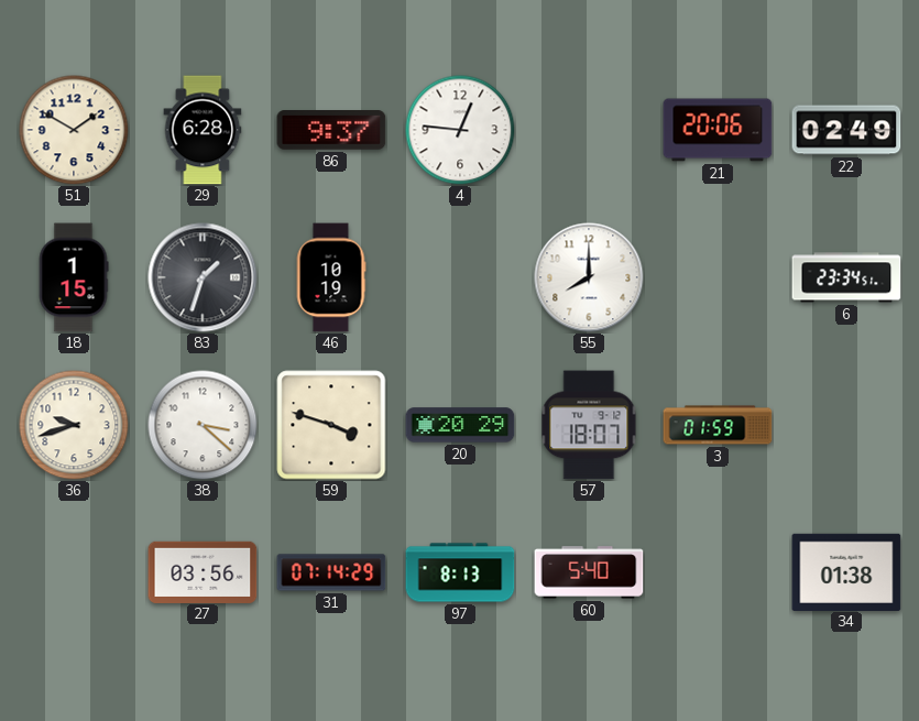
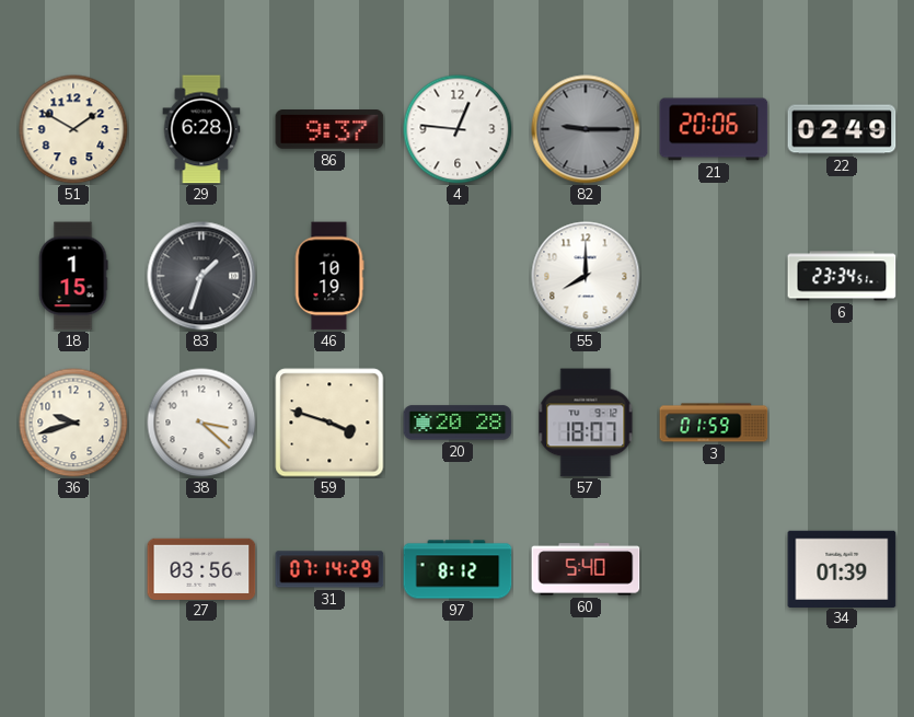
82: none -> 9:15
20: 20:29 -> 20:28
97: 8:13 -> 8:12
34: 01:38 -> 01:39
